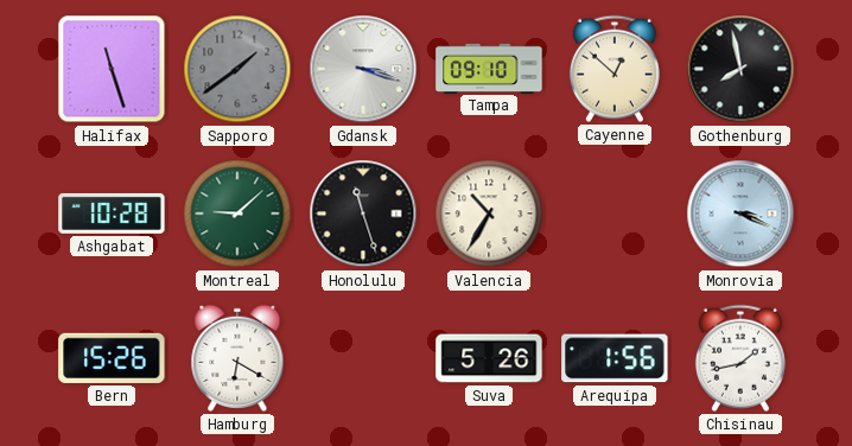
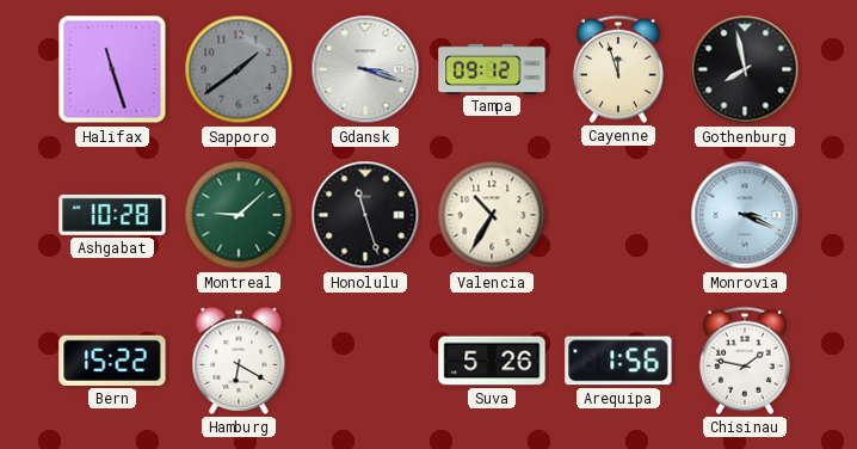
Tampa: 09:10 -> 09:12
Cayenne: 12:52 -> 11:57
Bern: 15:26 -> 15:22
Chisinau: 1:43 -> 1:47
